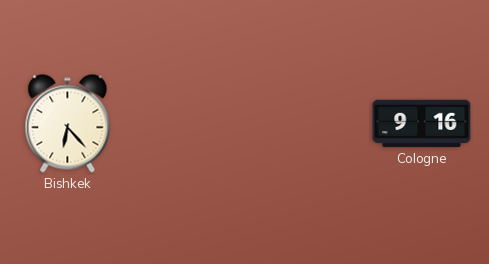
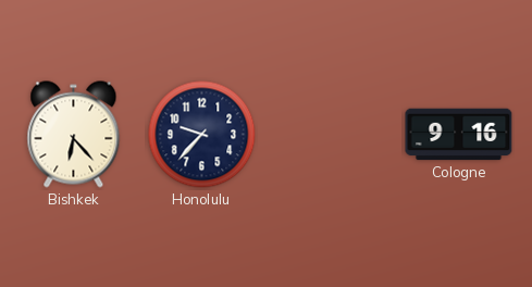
Honolulu: none -> 9:37
